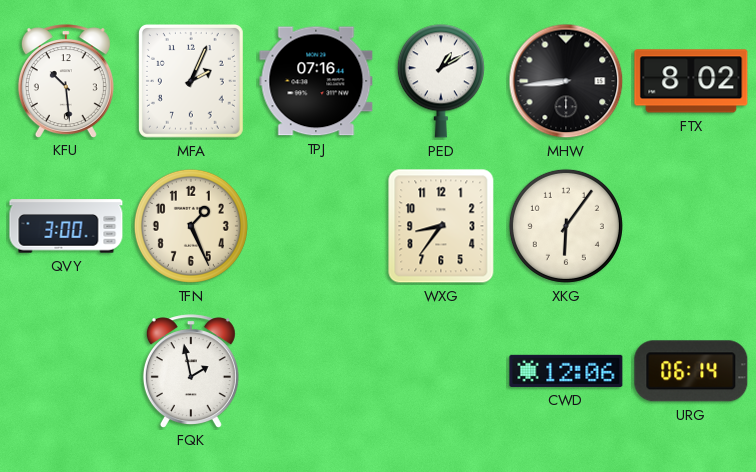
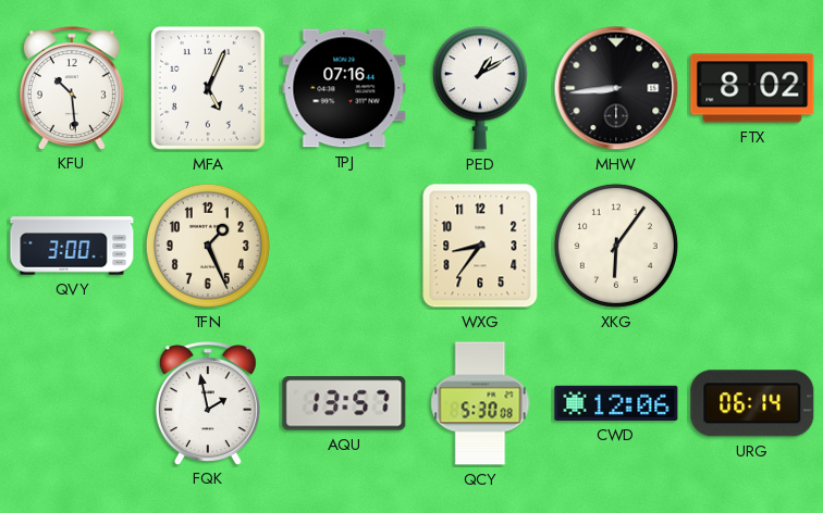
MFA: 2:04 -> 5:04
AQU: none -> 13:57
QCY: none -> 5:30
